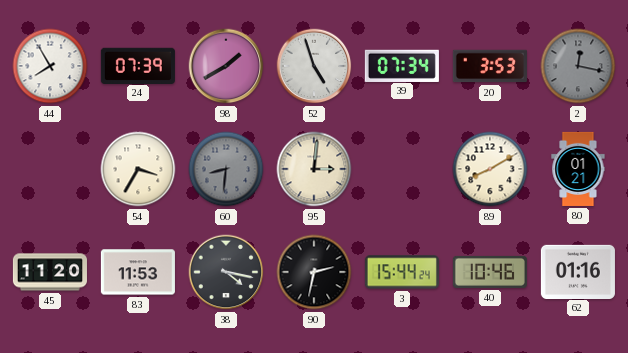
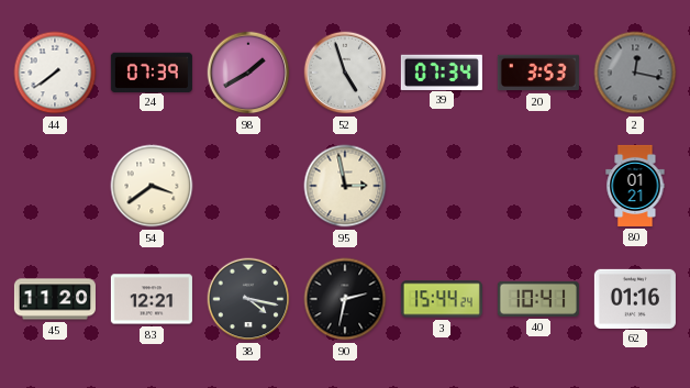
44: 7:55 -> 7:39
54: 3:35 -> 3:39
60: 8:31 -> none
95: 3:01 -> 2:58
89: 8:10 -> none
83: 11:53 -> 12:21
40: 10:46 -> 10:41
